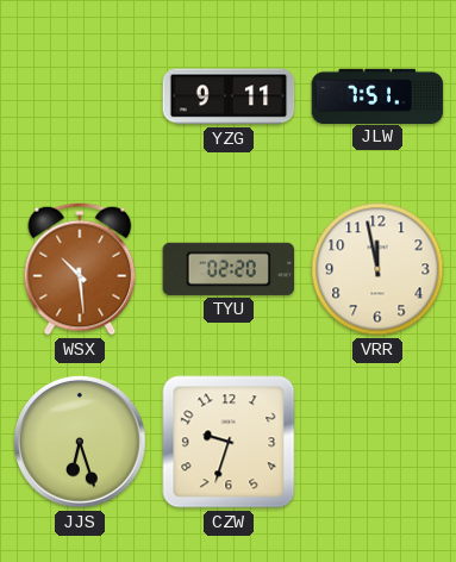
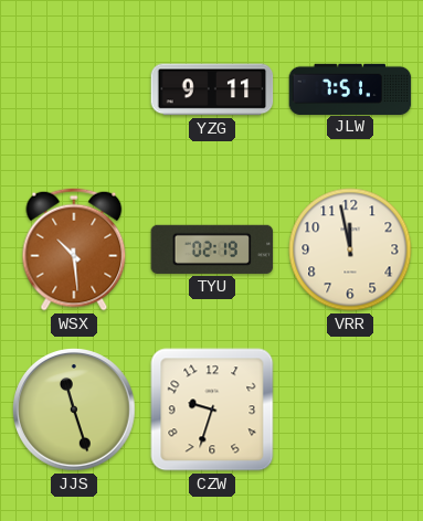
TYU: 02:20 -> 02:19
JJS: 6:27 -> 11:27
